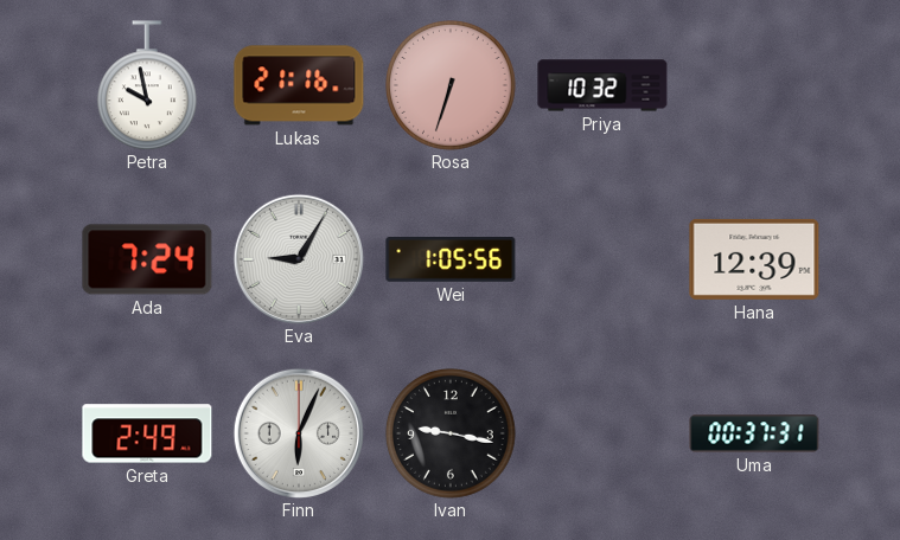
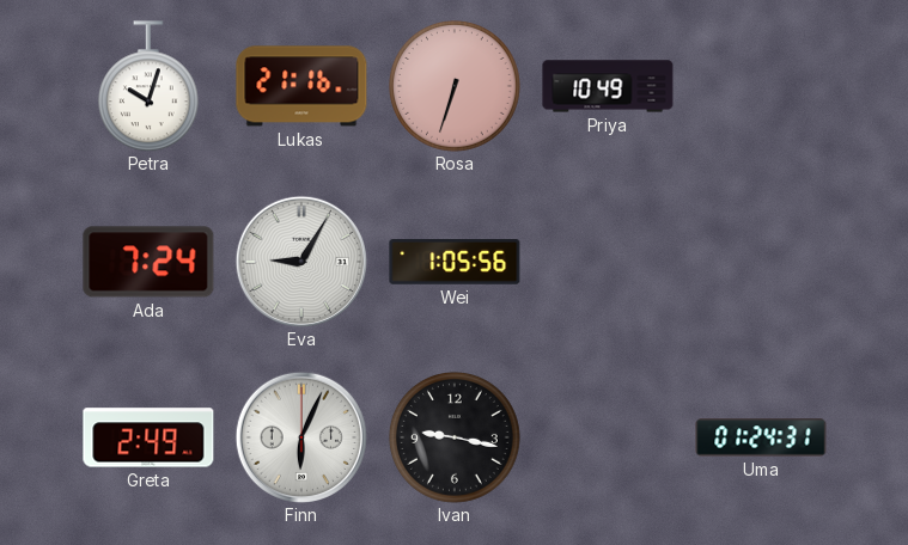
Petra: 9:58 -> 10:03
Priya: 10:32 -> 10:49
Hana: 12:39 -> none
Uma: 00:37 -> 01:24
